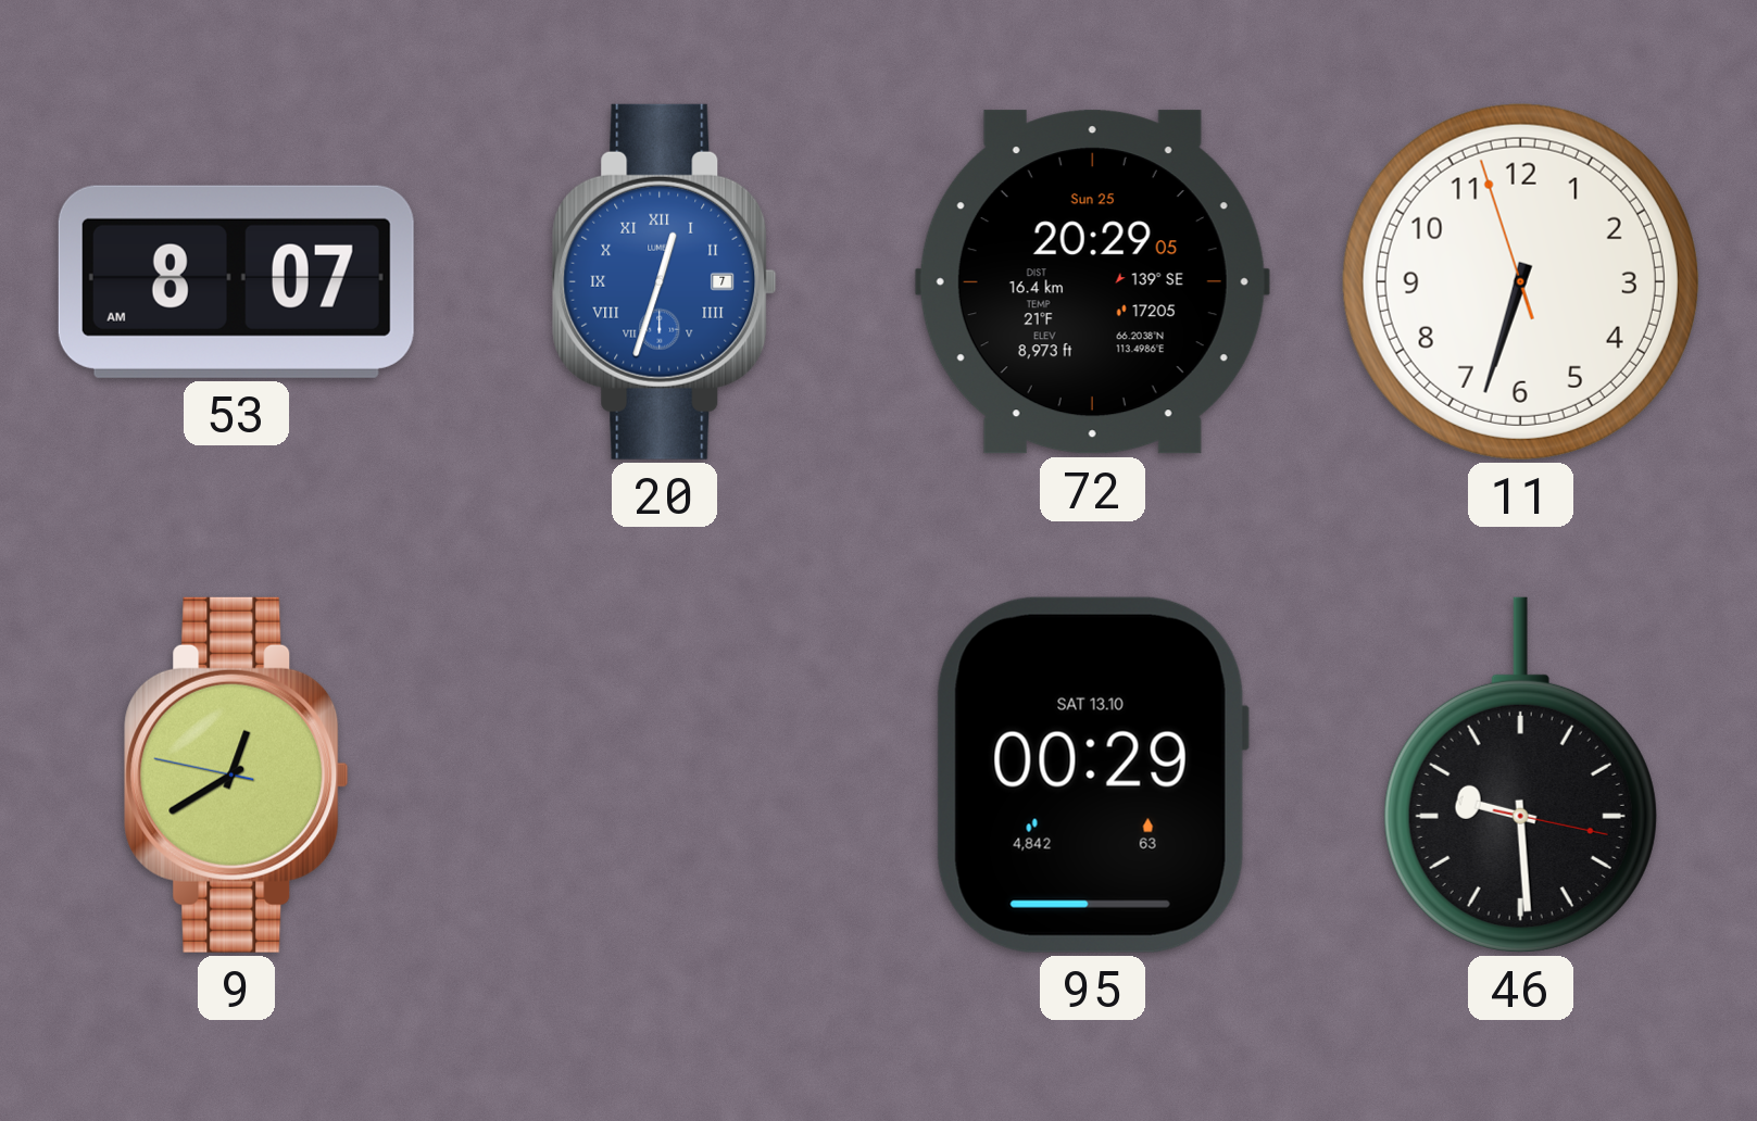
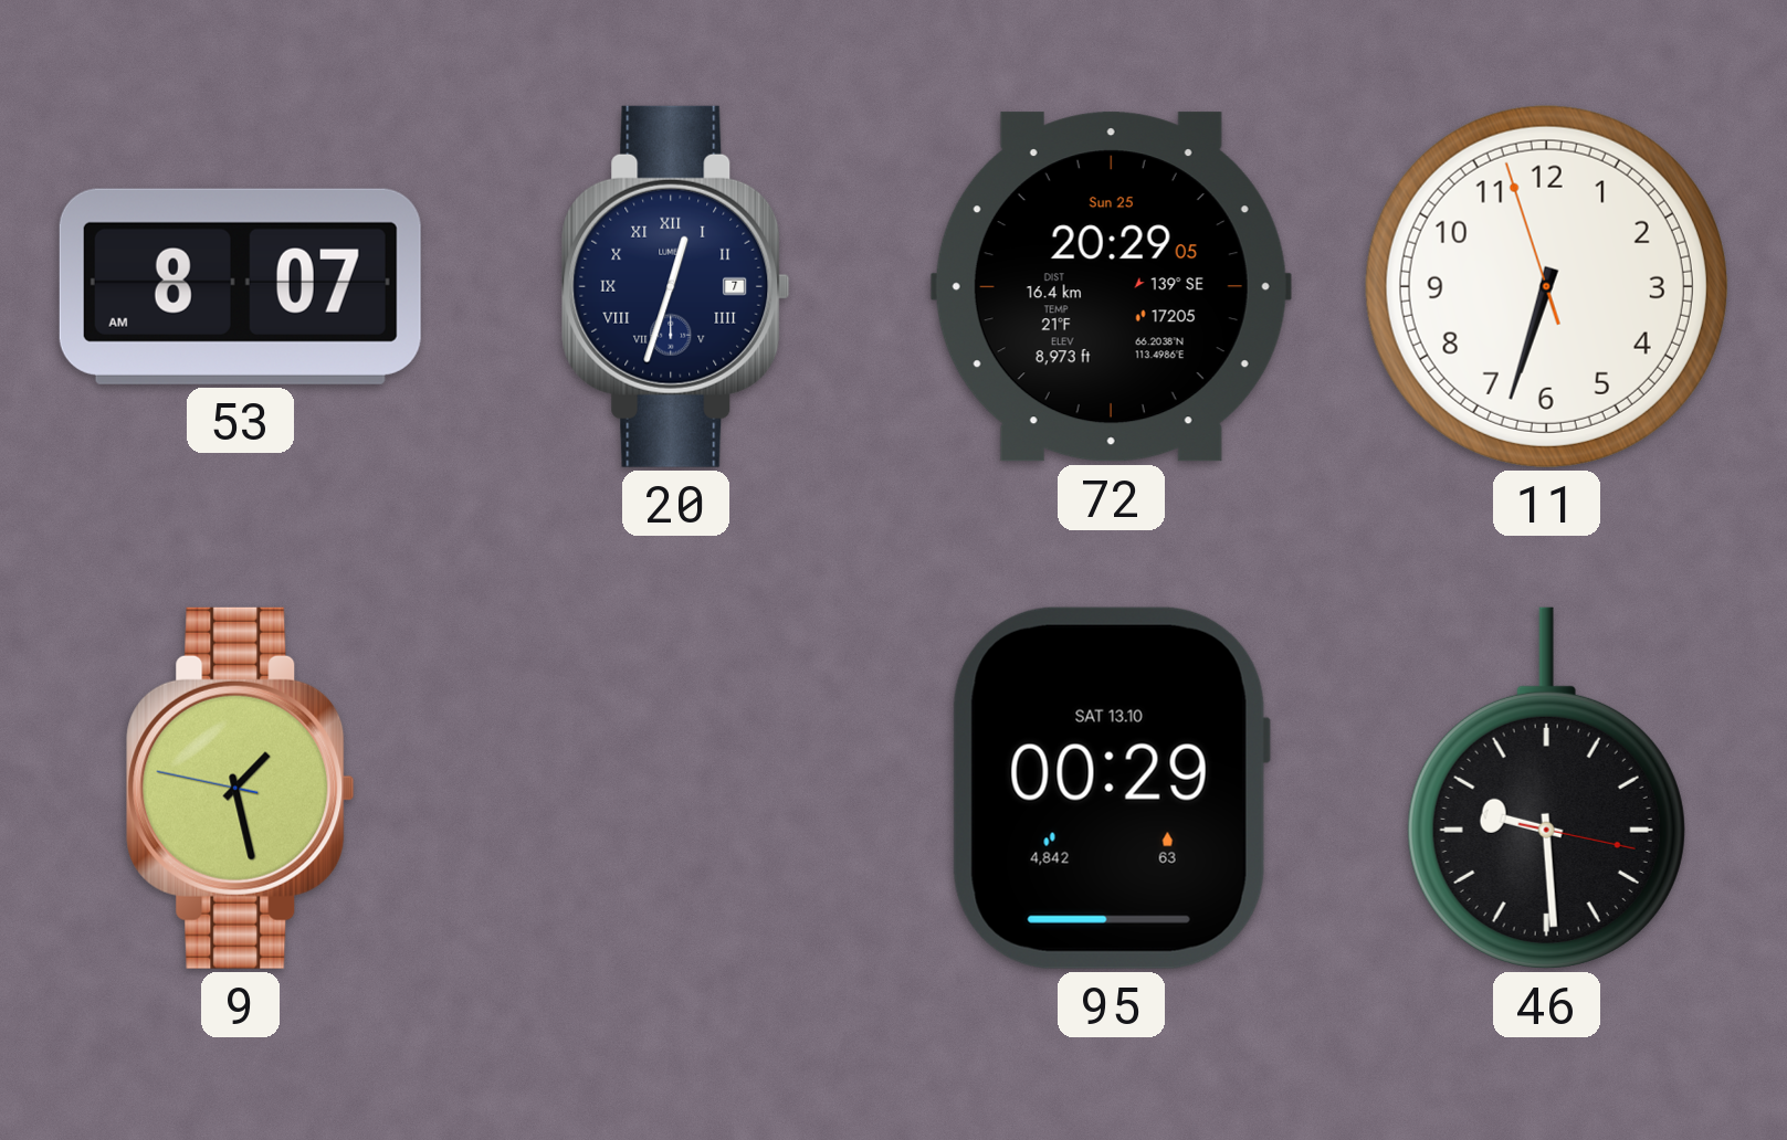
20 dial: blue -> navy
9: 12:39 -> 1:27
